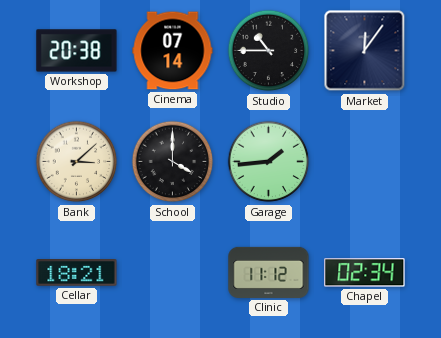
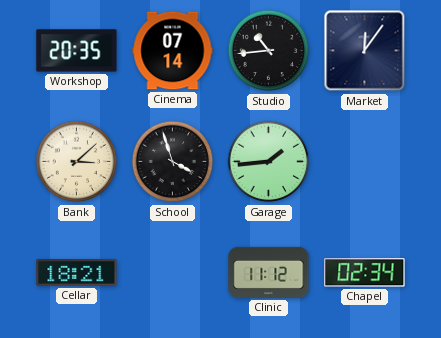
Workshop: 20:38 -> 20:35
Studio: 10:45 -> 10:44
School: 4:00 -> 3:57
